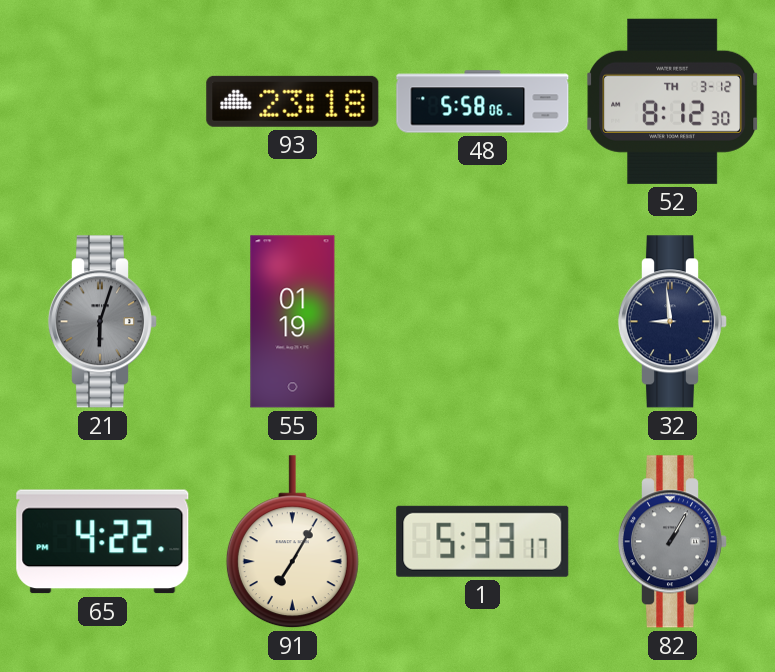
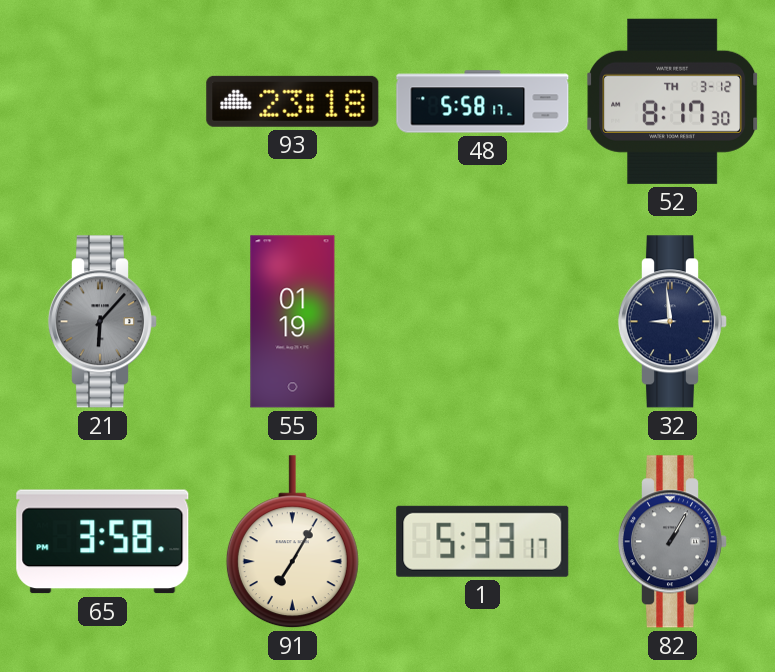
48: 5:58:06 -> 5:58:17
52: 8:12 -> 8:17
21: 6:03 -> 6:07
65: 4:22 -> 3:58
